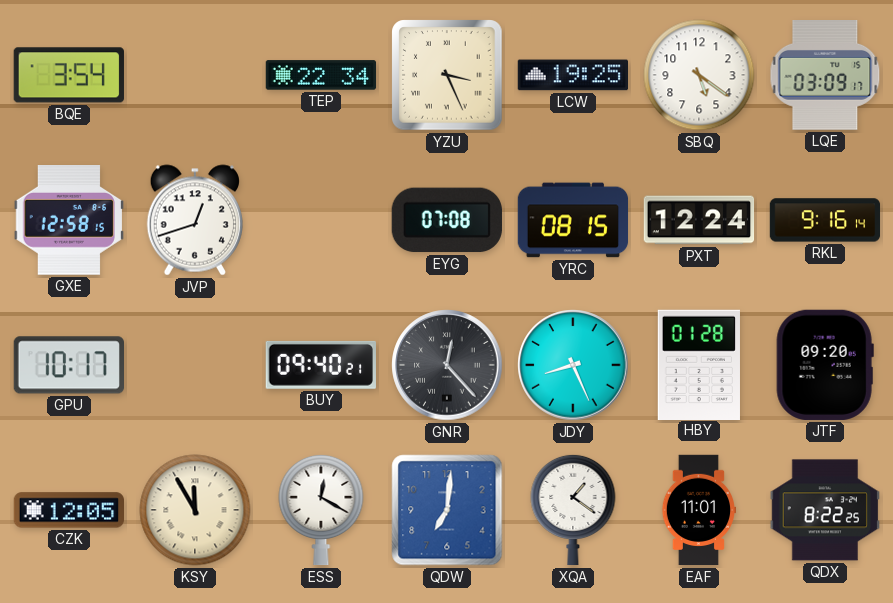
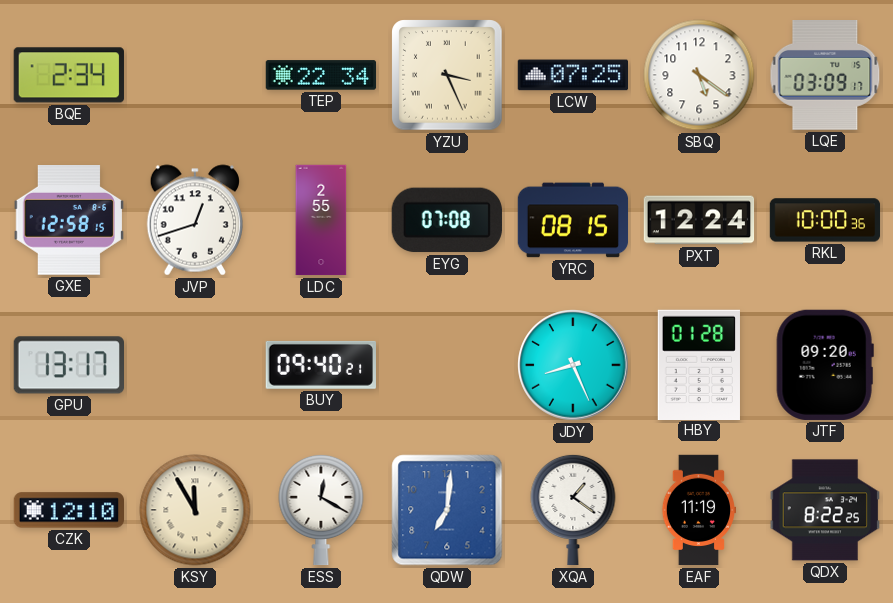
BQE: 3:54 -> 2:34
LCW: 19:25 -> 07:25
LDC: none -> 2:55
RKL: 9:16 -> 10:00
GPU: 10:17 -> 13:17
GNR: 12:23 -> none
CZK: 12:05 -> 12:10
EAF: 11:01 -> 11:19
